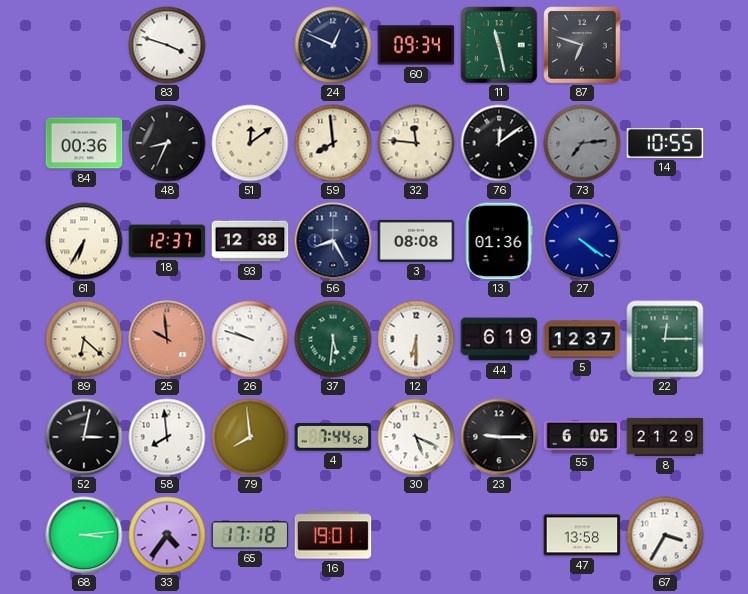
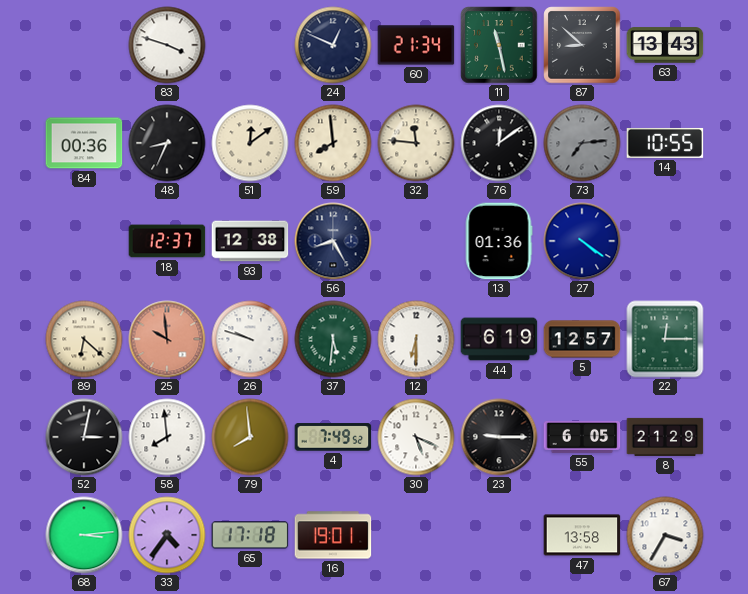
60: 09:34 -> 21:34
87: 6:48 -> 8:52
63: none -> 13:43
61: 6:35 -> none
3: 08:08 -> none
5: 12:37 -> 12:57
4: 7:44 -> 7:49
